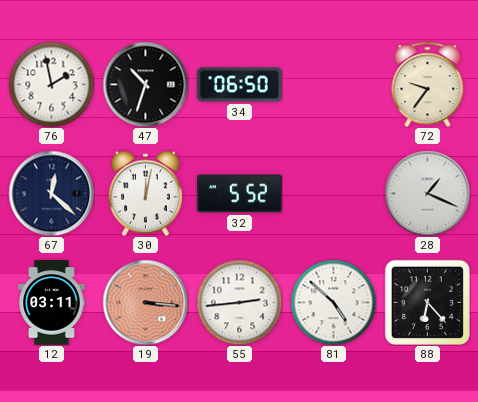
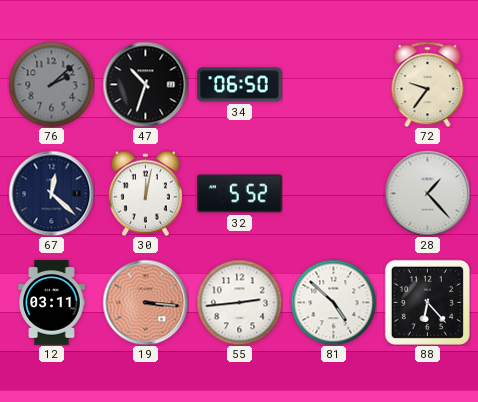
76: 1:58 -> 2:08
76 dial: white -> grey
28: 1:19 -> 1:23
